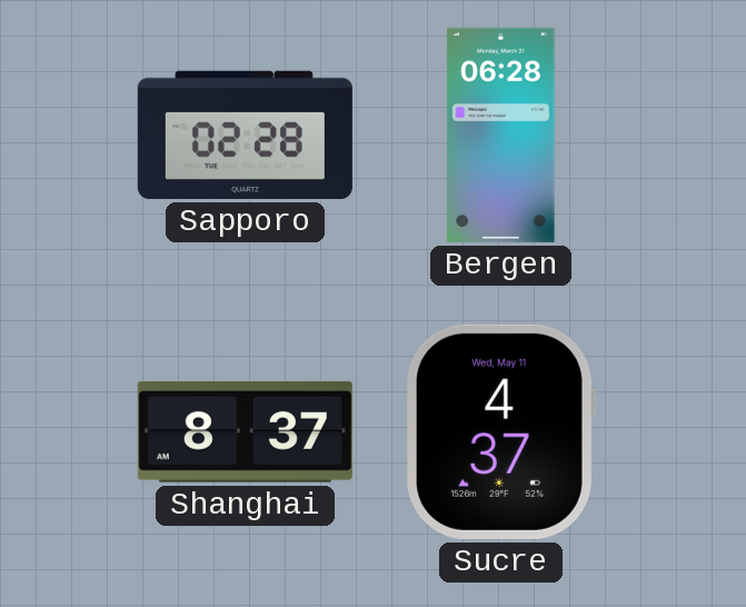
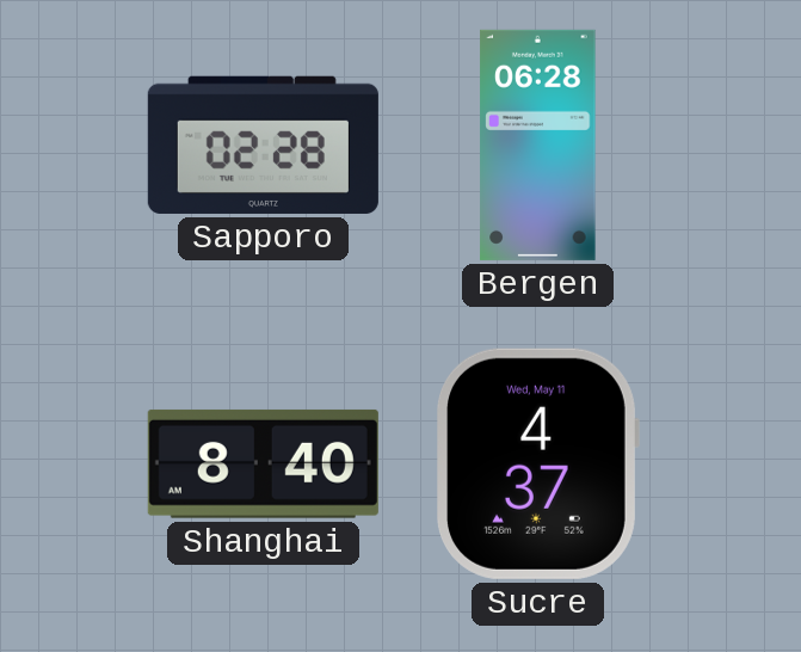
Shanghai: 8:37 -> 8:40
